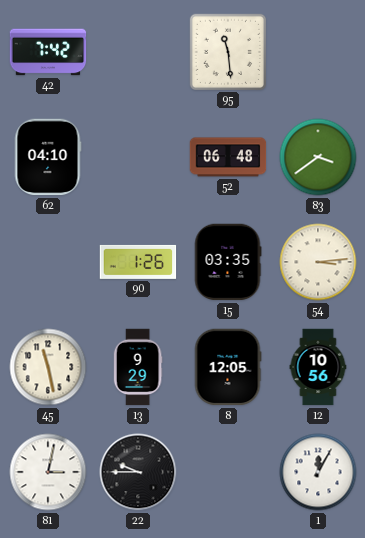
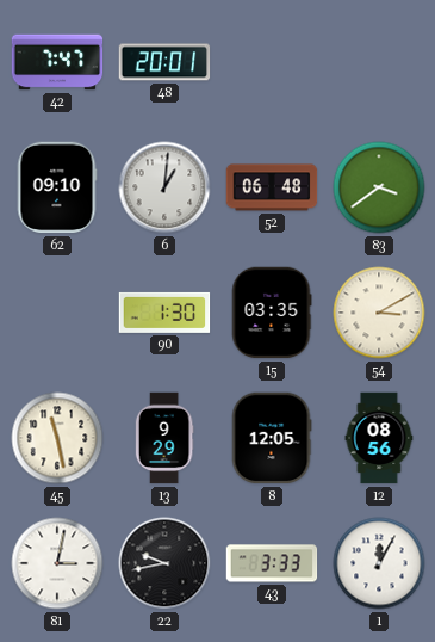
42: 7:42 -> 7:47
48: none -> 20:01
95: 11:29 -> none
62: 04:10 -> 09:10
6: none -> 1:01
90: 1:26 -> 1:30
54: 3:14 -> 3:10
12: 10:56 -> 08:56
22: 9:45 -> 9:43
43: none -> 3:33
